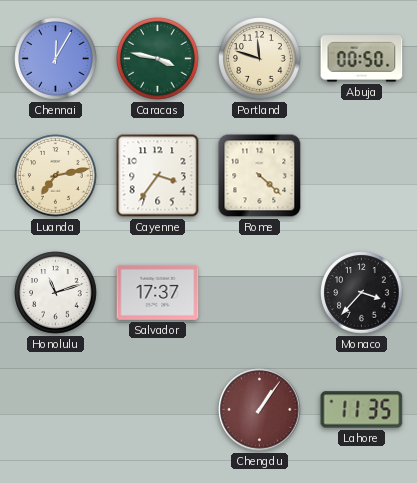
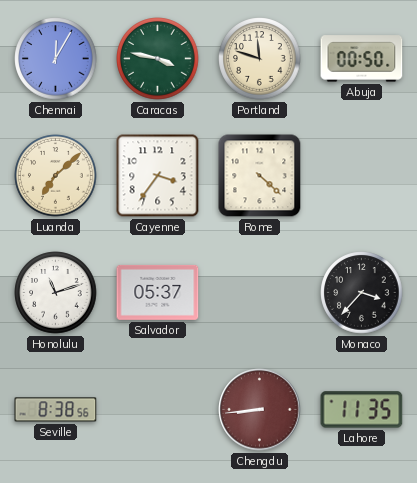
Luanda: 7:13 -> 7:08
Salvador: 17:37 -> 05:37
Seville: none -> 8:38
Chengdu: 1:06 -> 8:44
